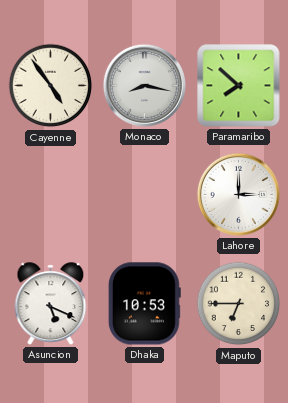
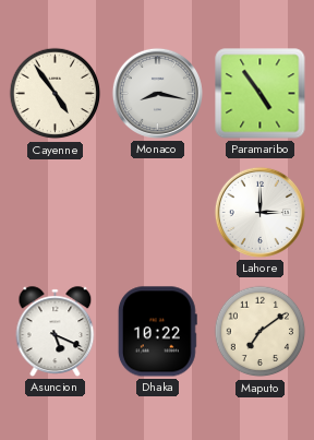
Paramaribo: 7:52 -> 4:54
Dhaka: 10:53 -> 10:22
Maputo: 6:45 -> 7:09
